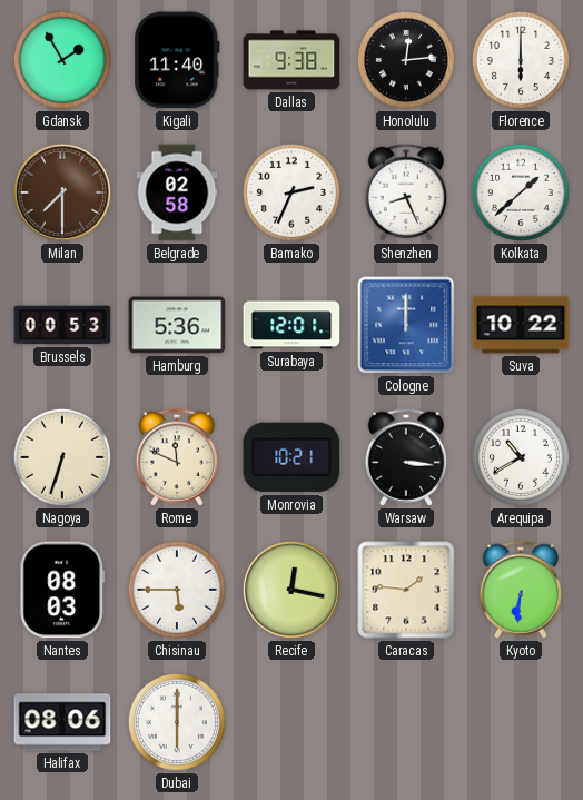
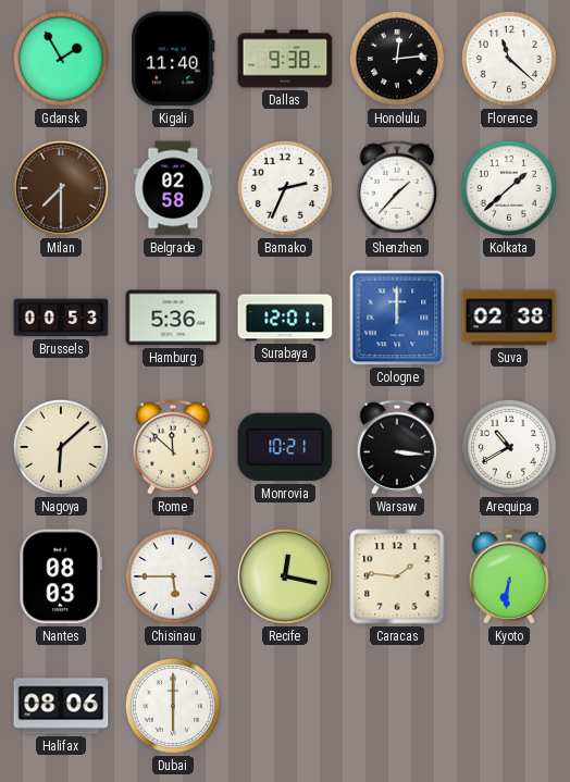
Florence: 6:00 -> 11:22
Shenzhen: 8:26 -> 1:37
Suva: 10:22 -> 02:38
Nagoya: 6:33 -> 6:08
Rome: 11:49 -> 11:52
